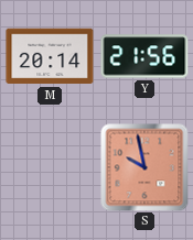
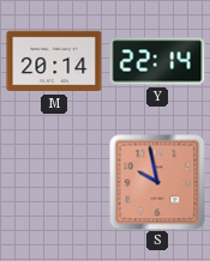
Y: 21:56 -> 22:14
